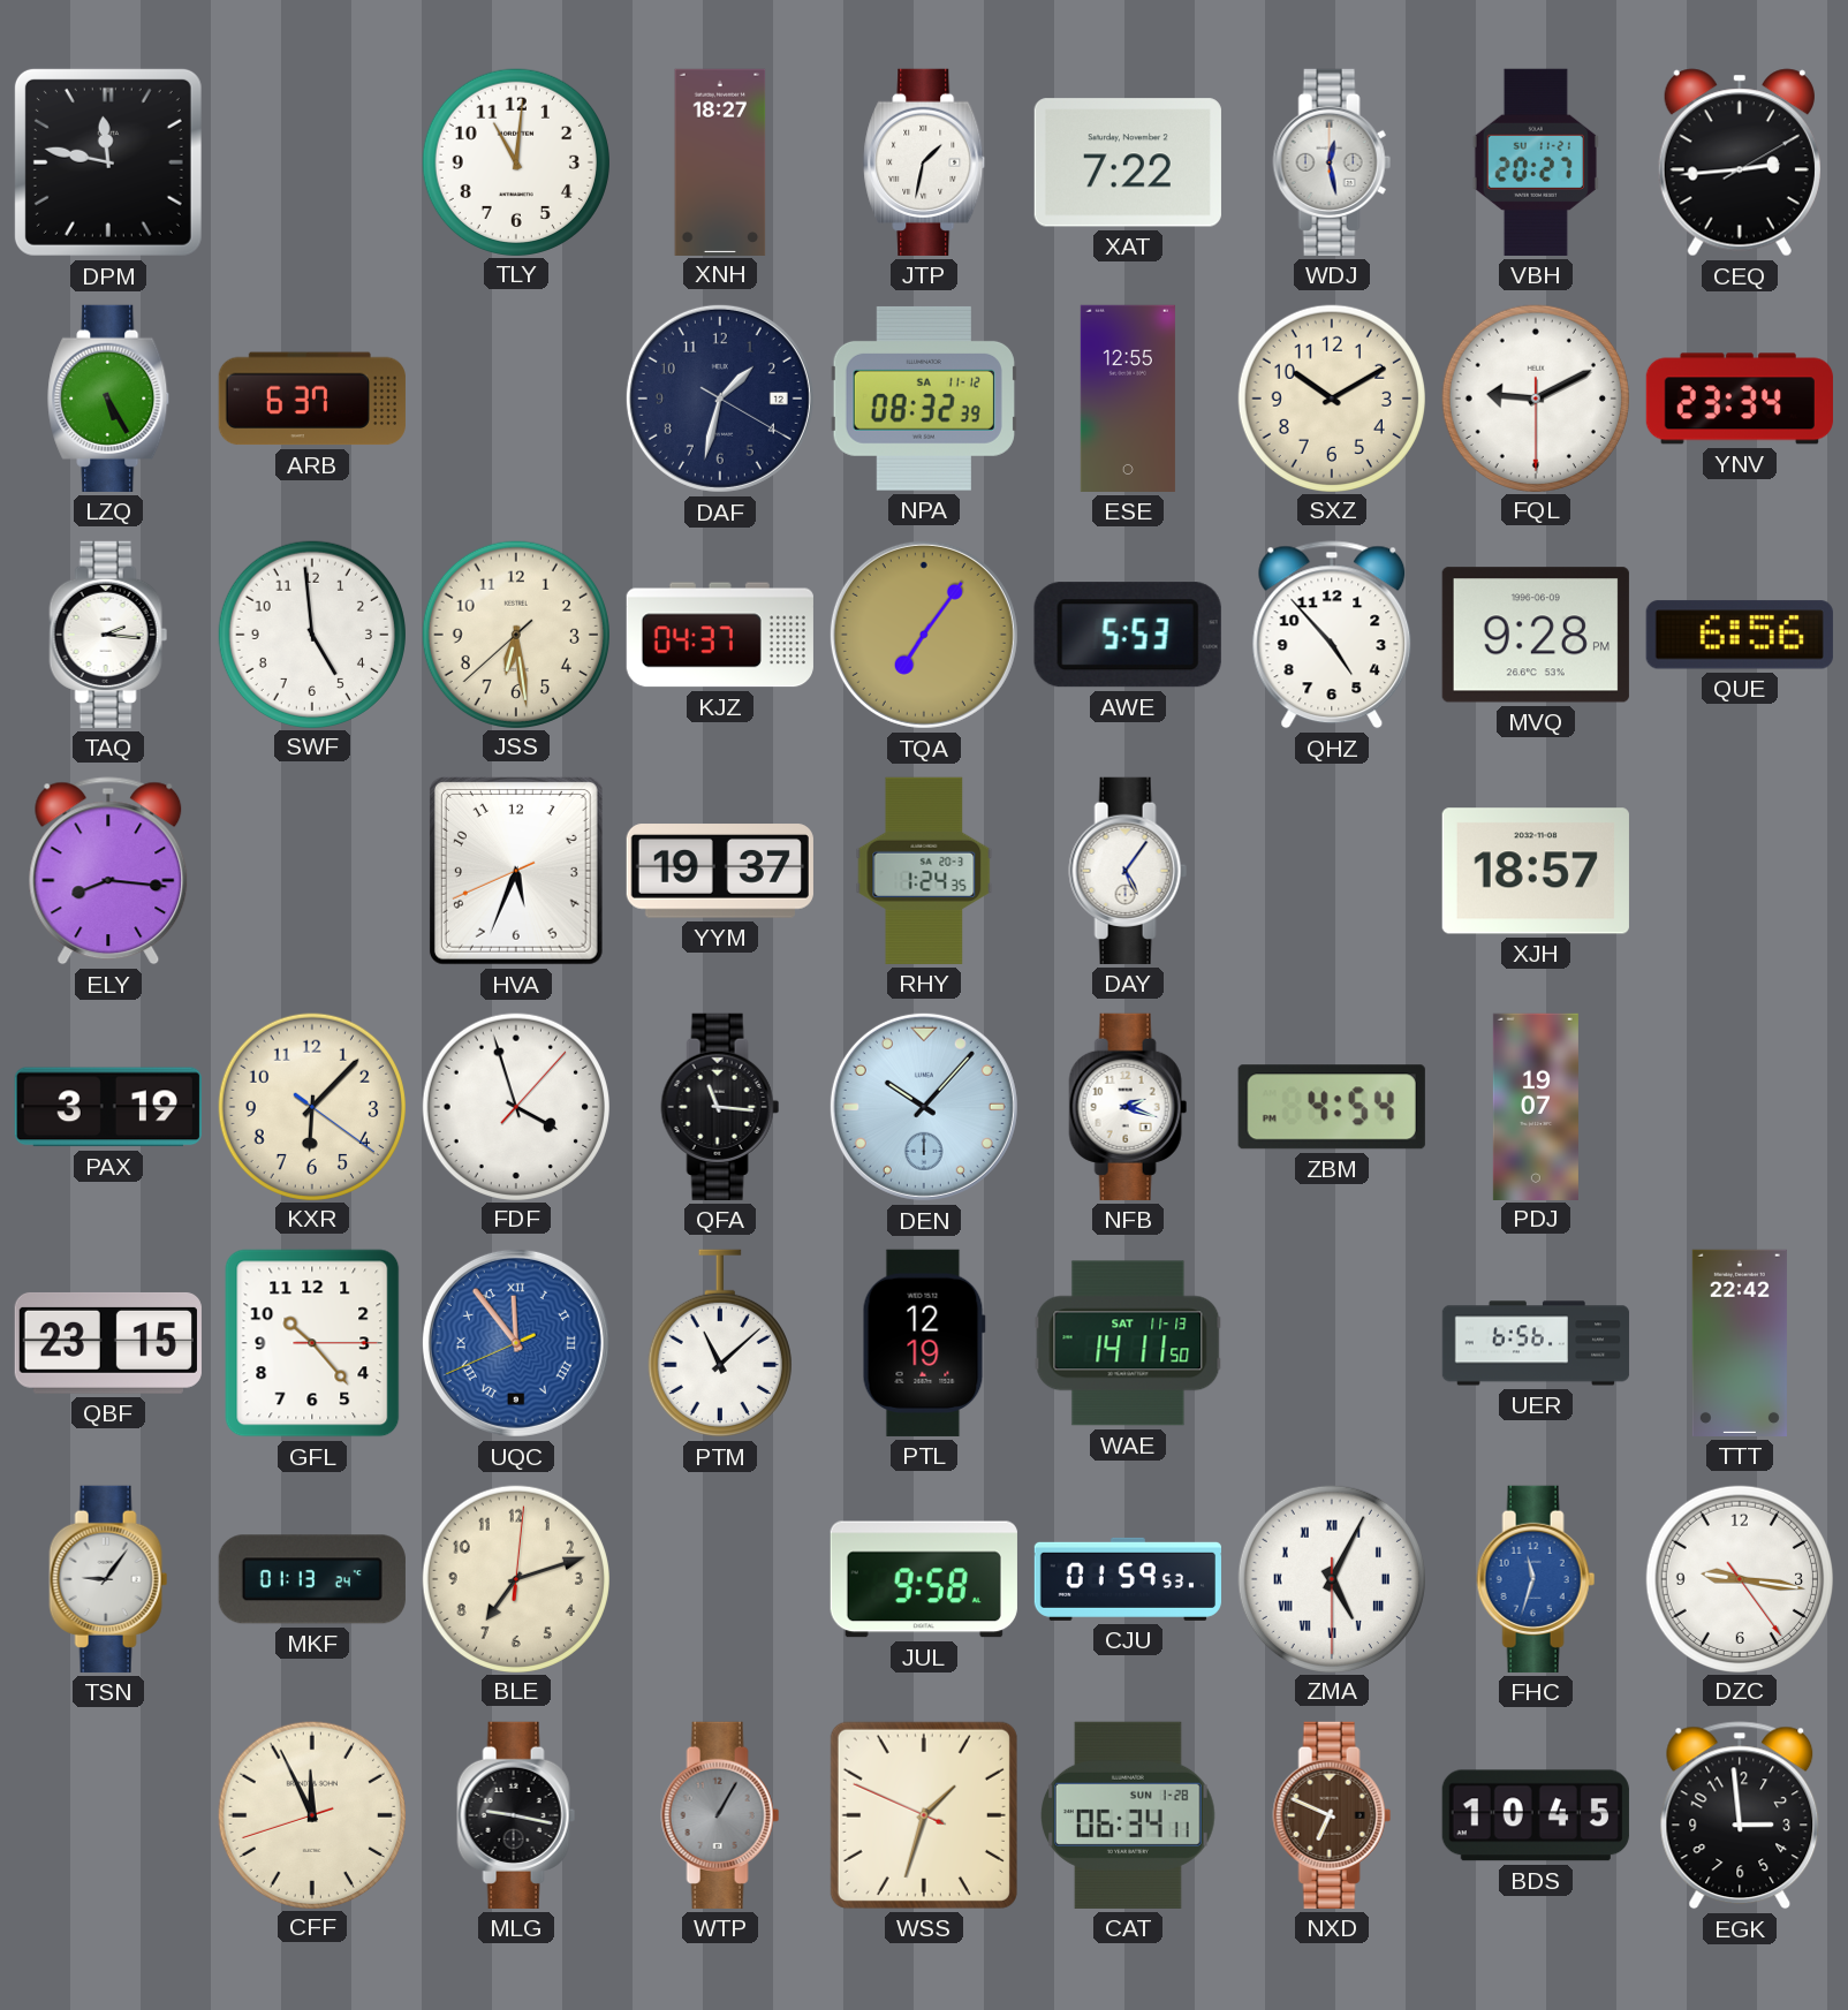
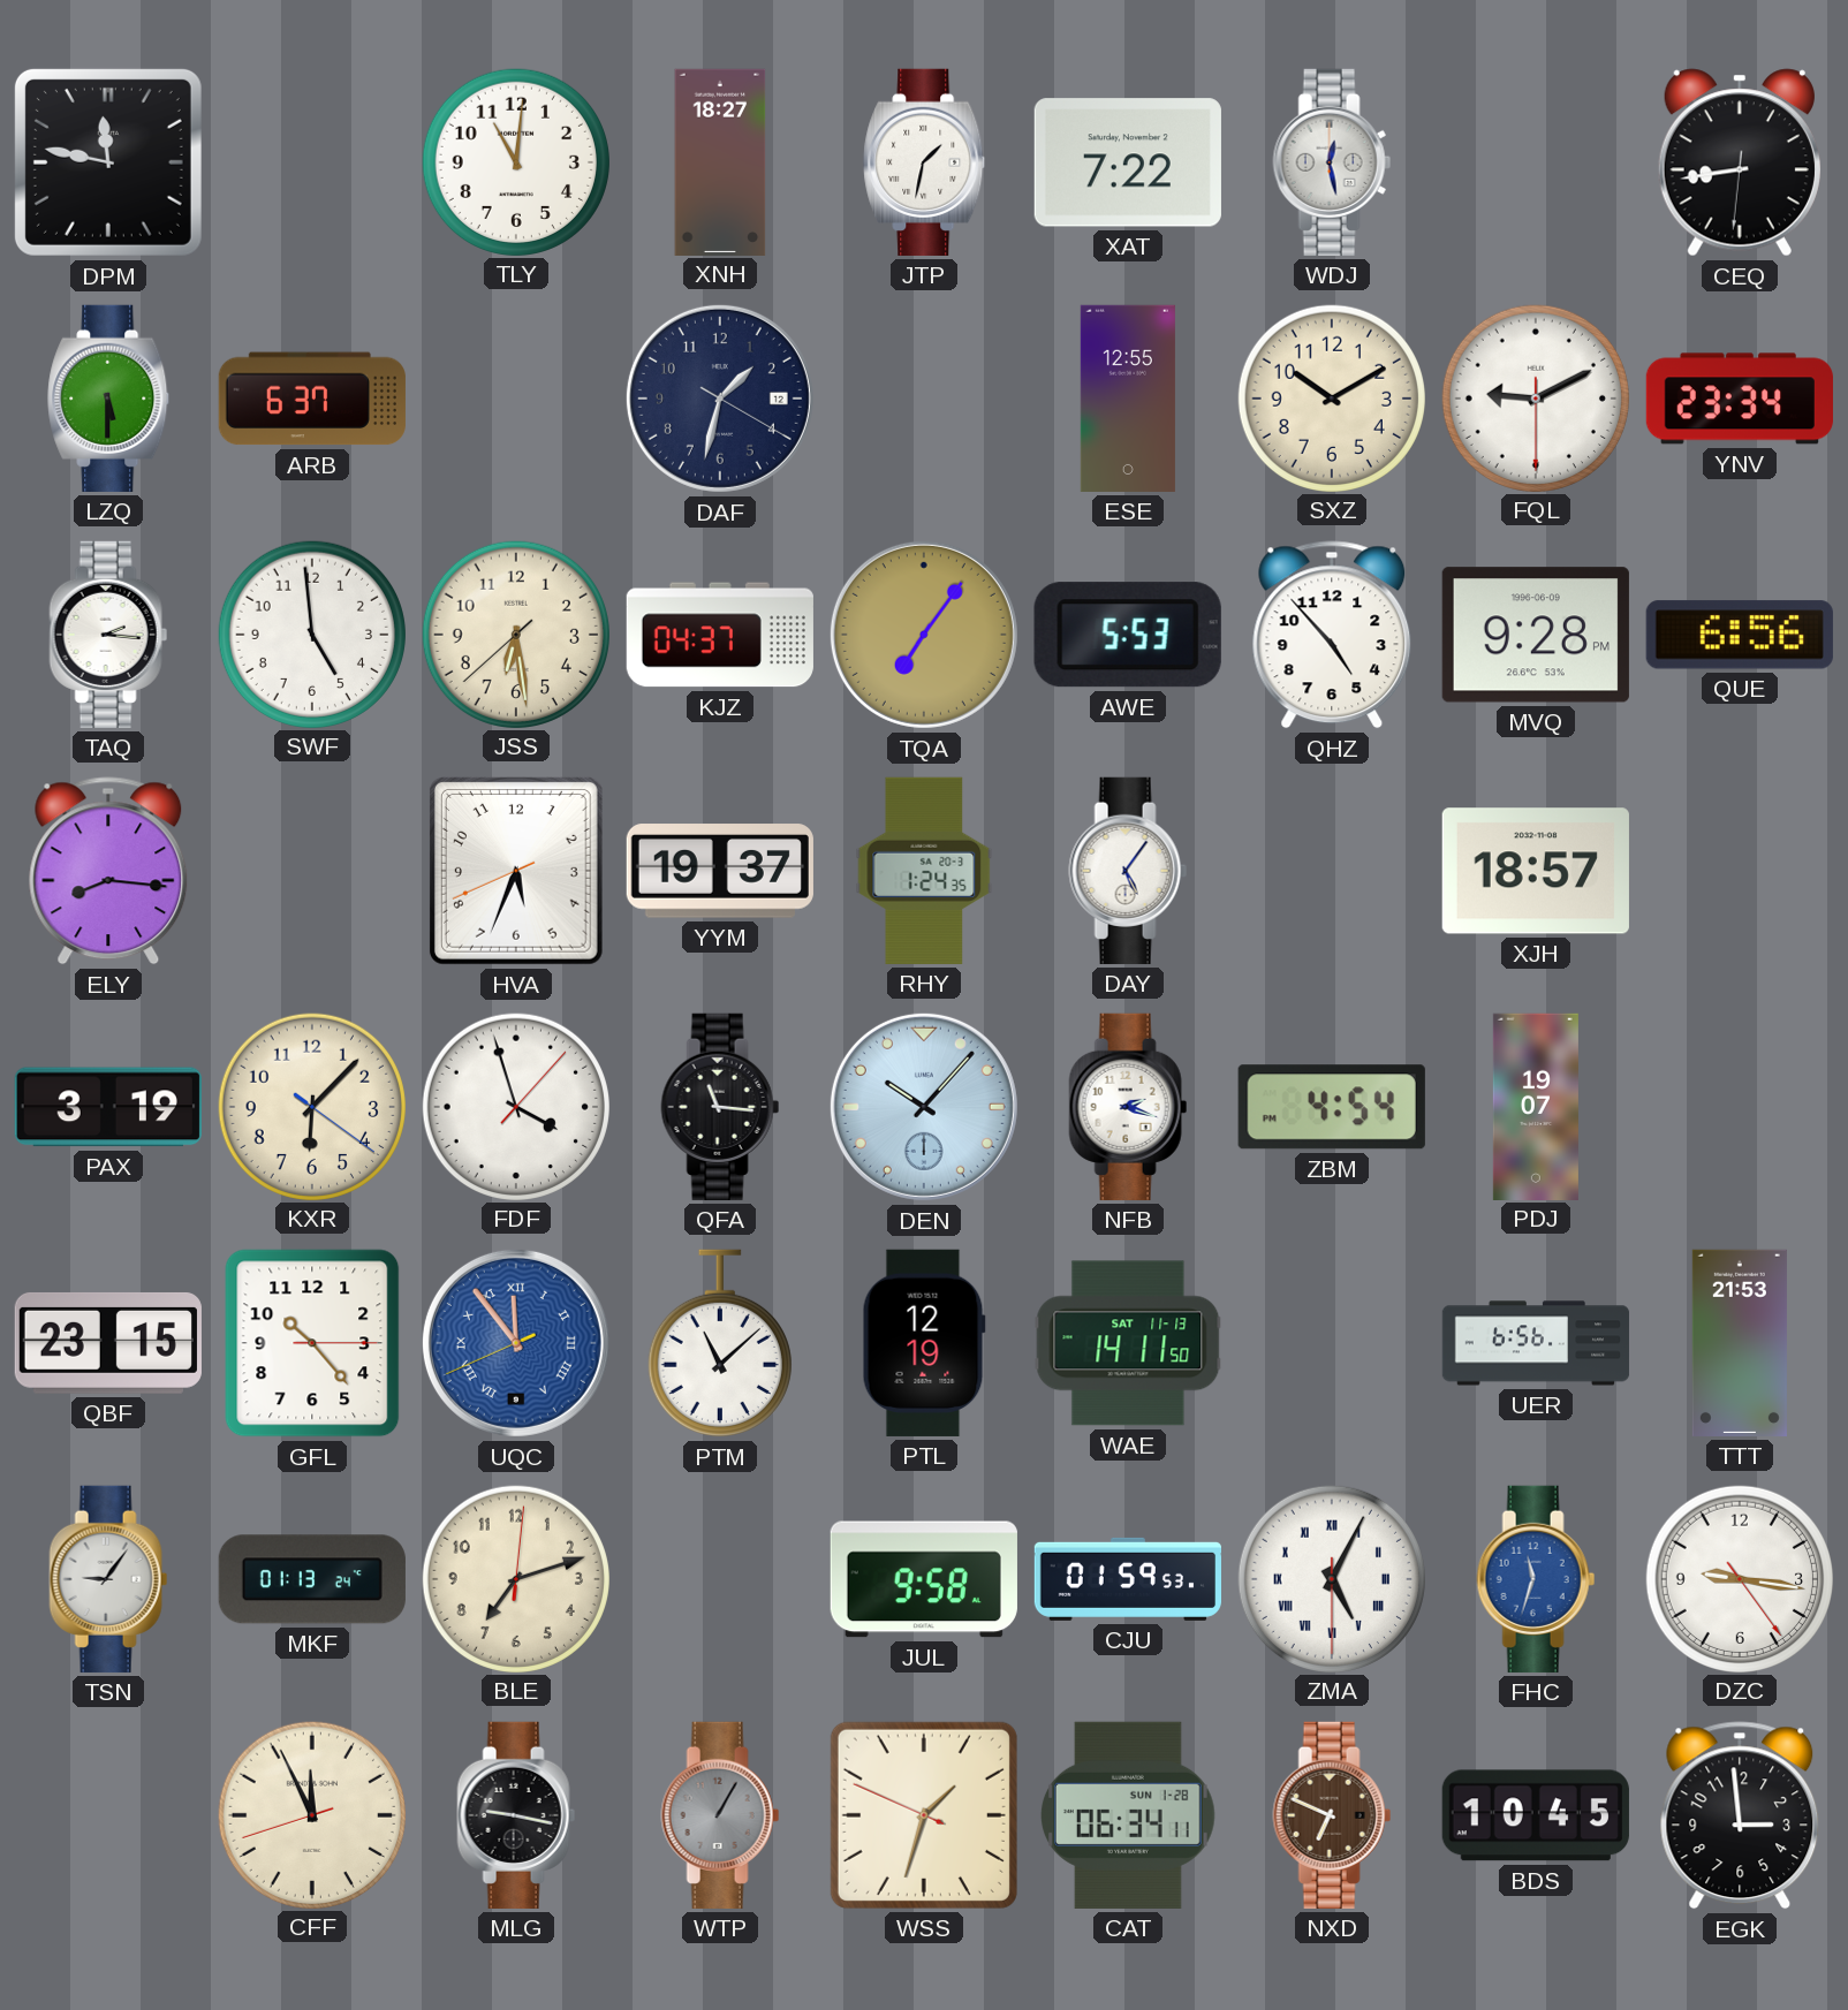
VBH: 20:27 -> none
CEQ: 2:44 -> 8:43
LZQ: 5:25 -> 5:30
NPA: 08:32 -> none
TTT: 22:42 -> 21:53
